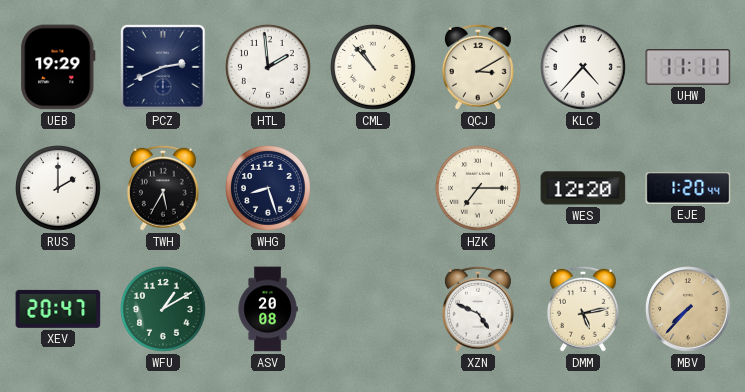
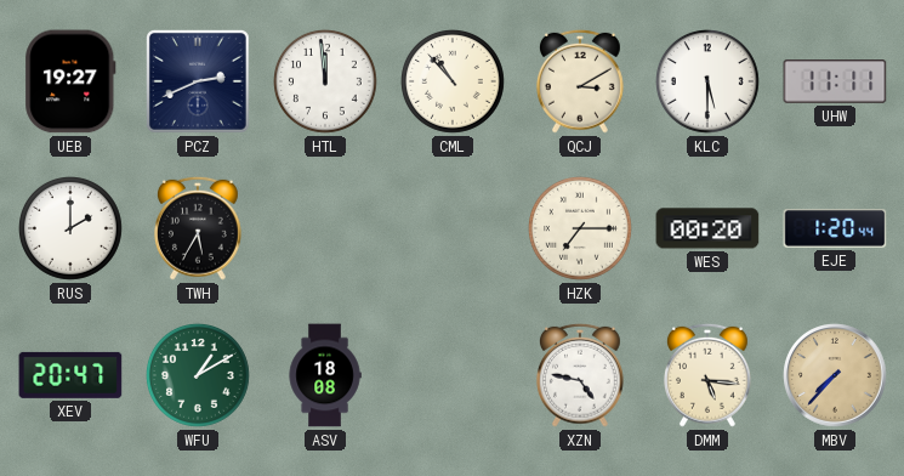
UEB: 19:29 -> 19:27
HTL: 1:59 -> 11:59
KLC: 4:37 -> 5:30
WHG: 8:27 -> none
WES: 12:20 -> 00:20
ASV: 20:08 -> 18:08
XZN: 4:49 -> 4:47
DMM: 5:13 -> 5:16
